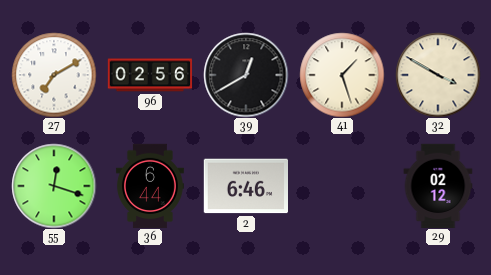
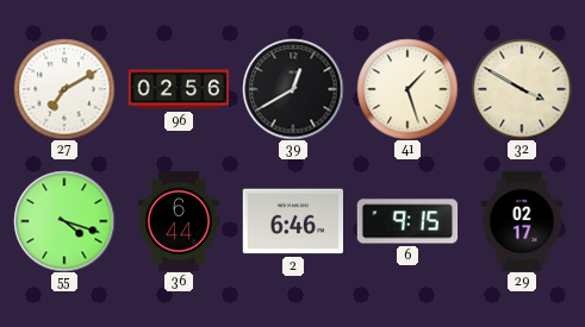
55: 12:18 -> 4:18
6: none -> 9:15
29: 02:12 -> 02:17
